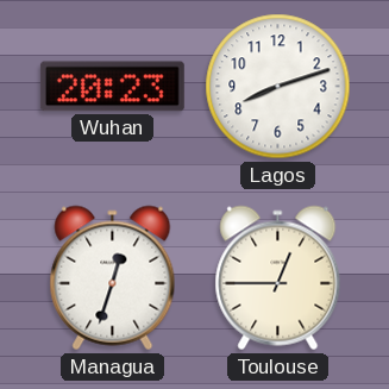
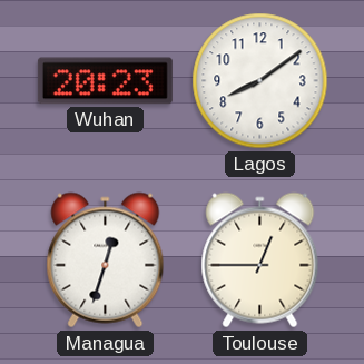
Lagos: 8:12 -> 8:09
